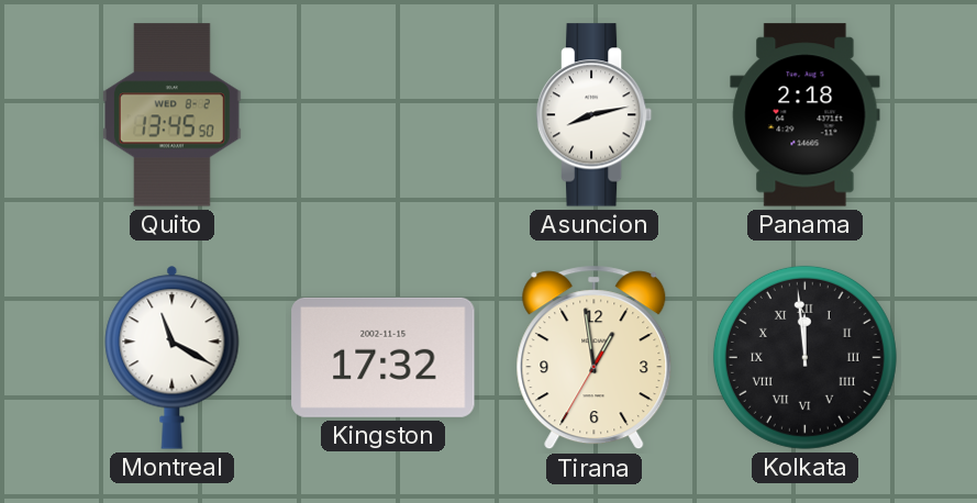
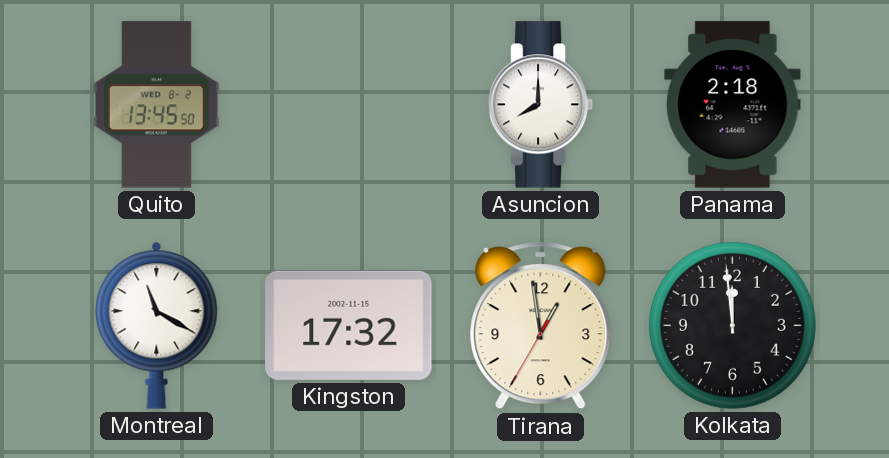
Asuncion: 8:13 -> 8:00
Kolkata numerals: Roman -> Arabic
